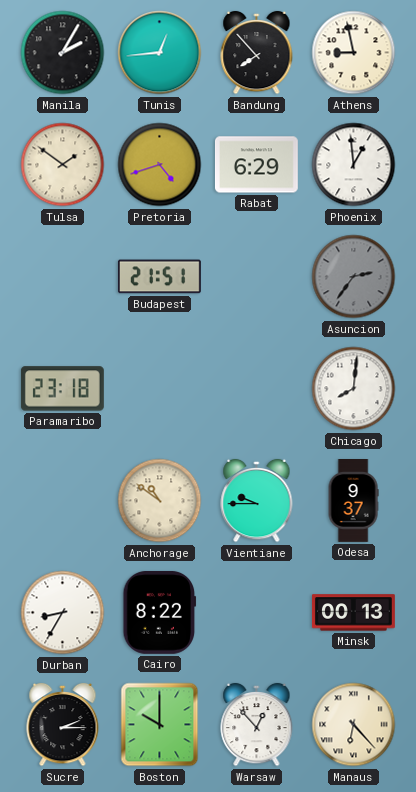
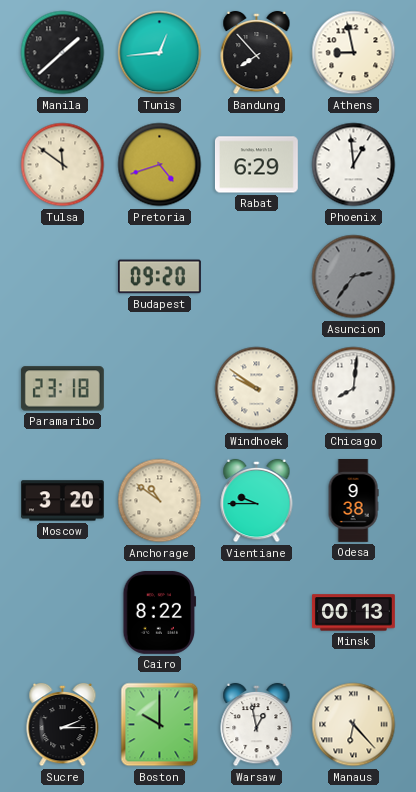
Manila: 2:05 -> 1:38
Tulsa: 1:51 -> 11:51
Budapest: 21:51 -> 09:20
Windhoek: none -> 9:51
Moscow: none -> 3:20
Odesa: 9:37 -> 9:38
Durban: 8:35 -> none
Warsaw: 12:53 -> 12:58
